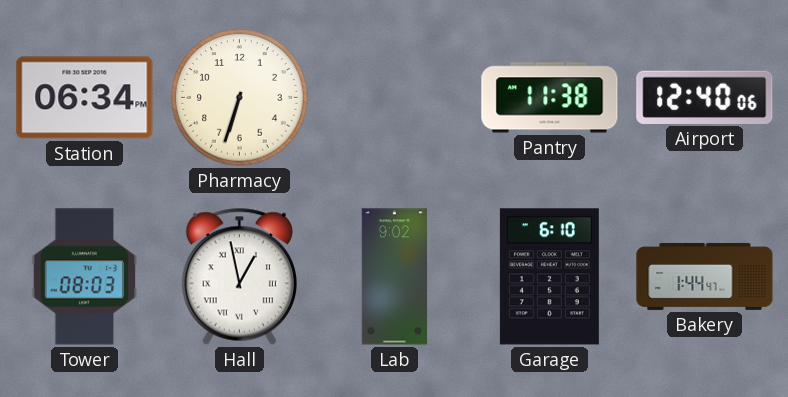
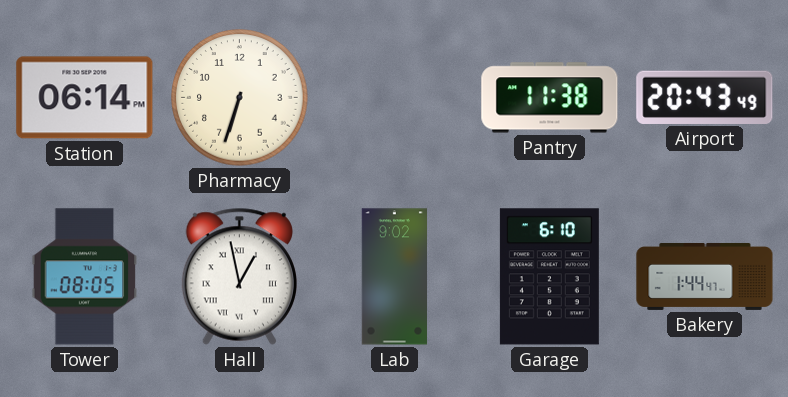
Station: 06:34 -> 06:14
Airport: 12:40 -> 20:43
Tower: 08:03 -> 08:05
